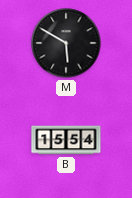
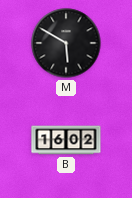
B: 15:54 -> 16:02
